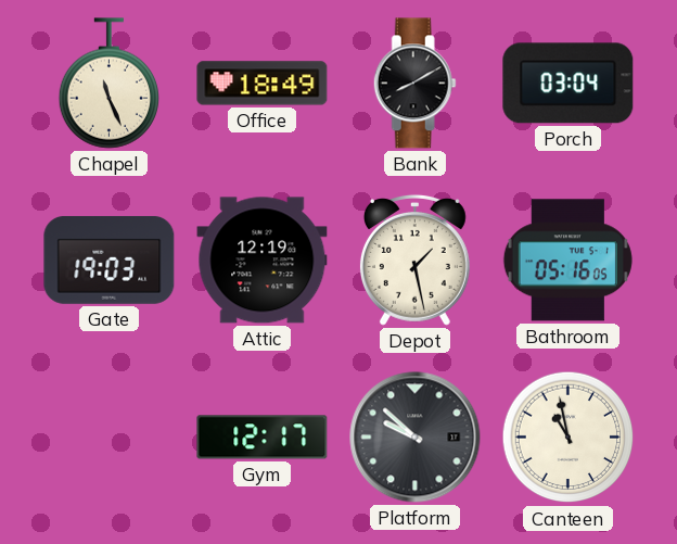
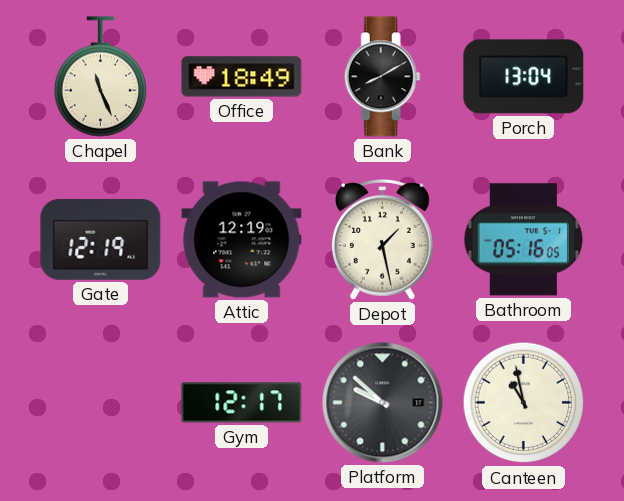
Porch: 03:04 -> 13:04
Gate: 19:03 -> 12:19
